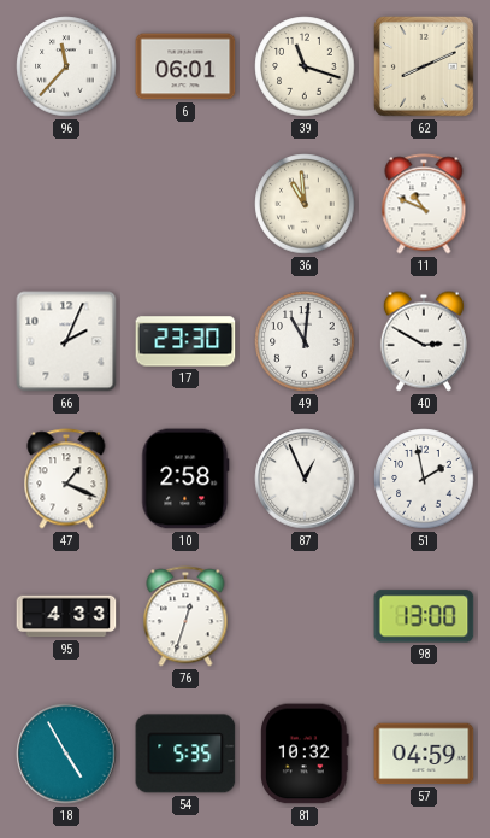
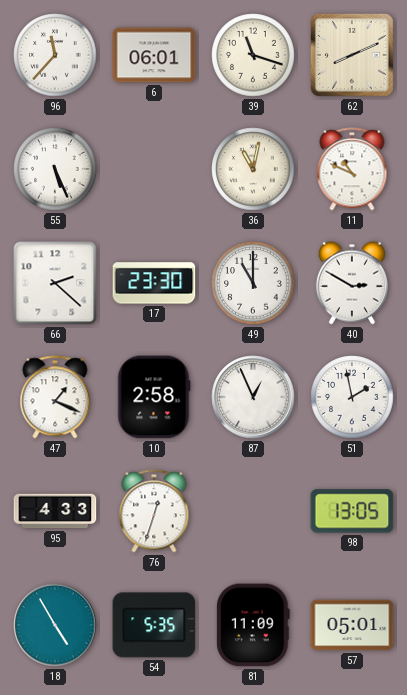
55: none -> 5:26
36: 10:59 -> 11:02
66: 2:04 -> 2:22
49: 11:01 -> 11:00
98: 13:00 -> 13:05
81: 10:32 -> 11:09
57: 04:59 -> 05:01
